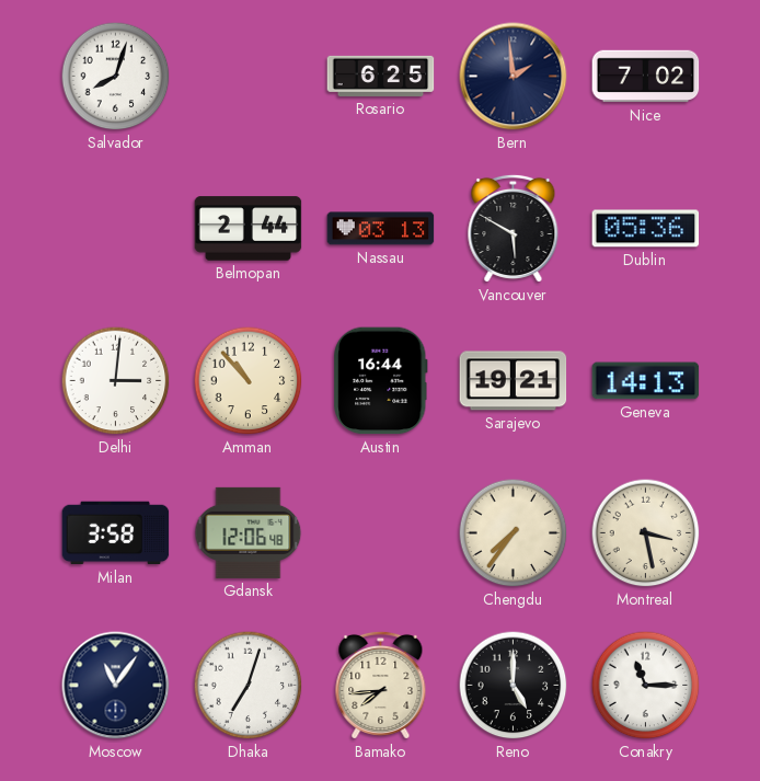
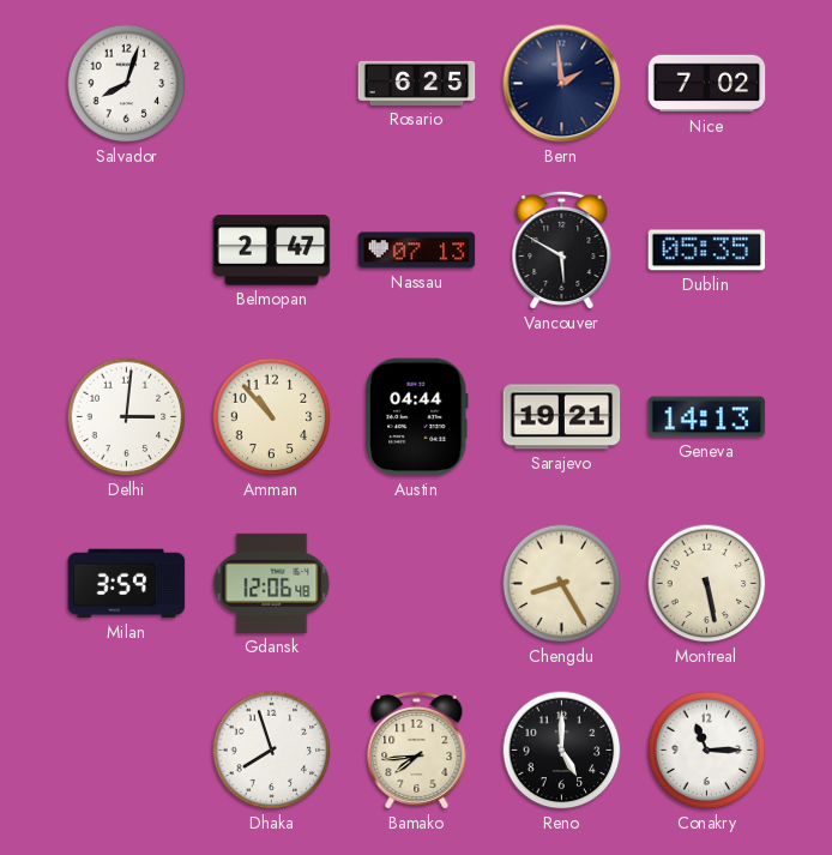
Belmopan: 2:44 -> 2:47
Nassau: 03:13 -> 07:13
Dublin: 05:36 -> 05:35
Austin: 16:44 -> 04:44
Milan: 3:58 -> 3:59
Chengdu: 7:36 -> 8:25
Montreal: 3:28 -> 5:28
Moscow: 11:06 -> none
Dhaka: 7:03 -> 7:57
